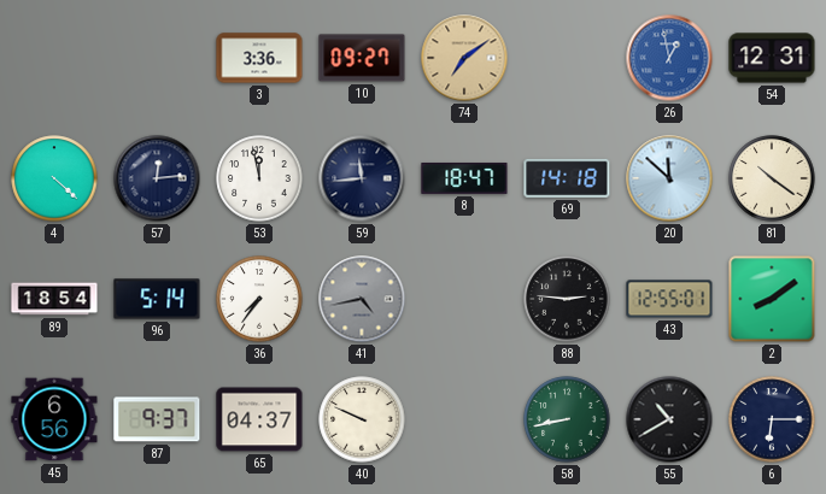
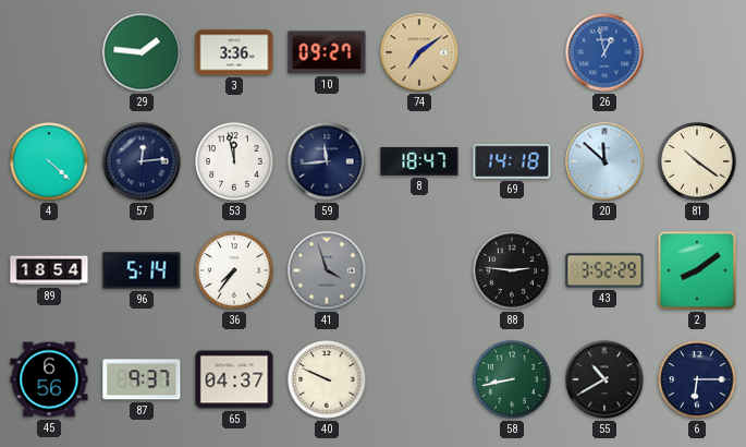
29: none -> 1:46
54: 12:31 -> none
41: 4:43 -> 3:57
43: 12:55 -> 3:52
